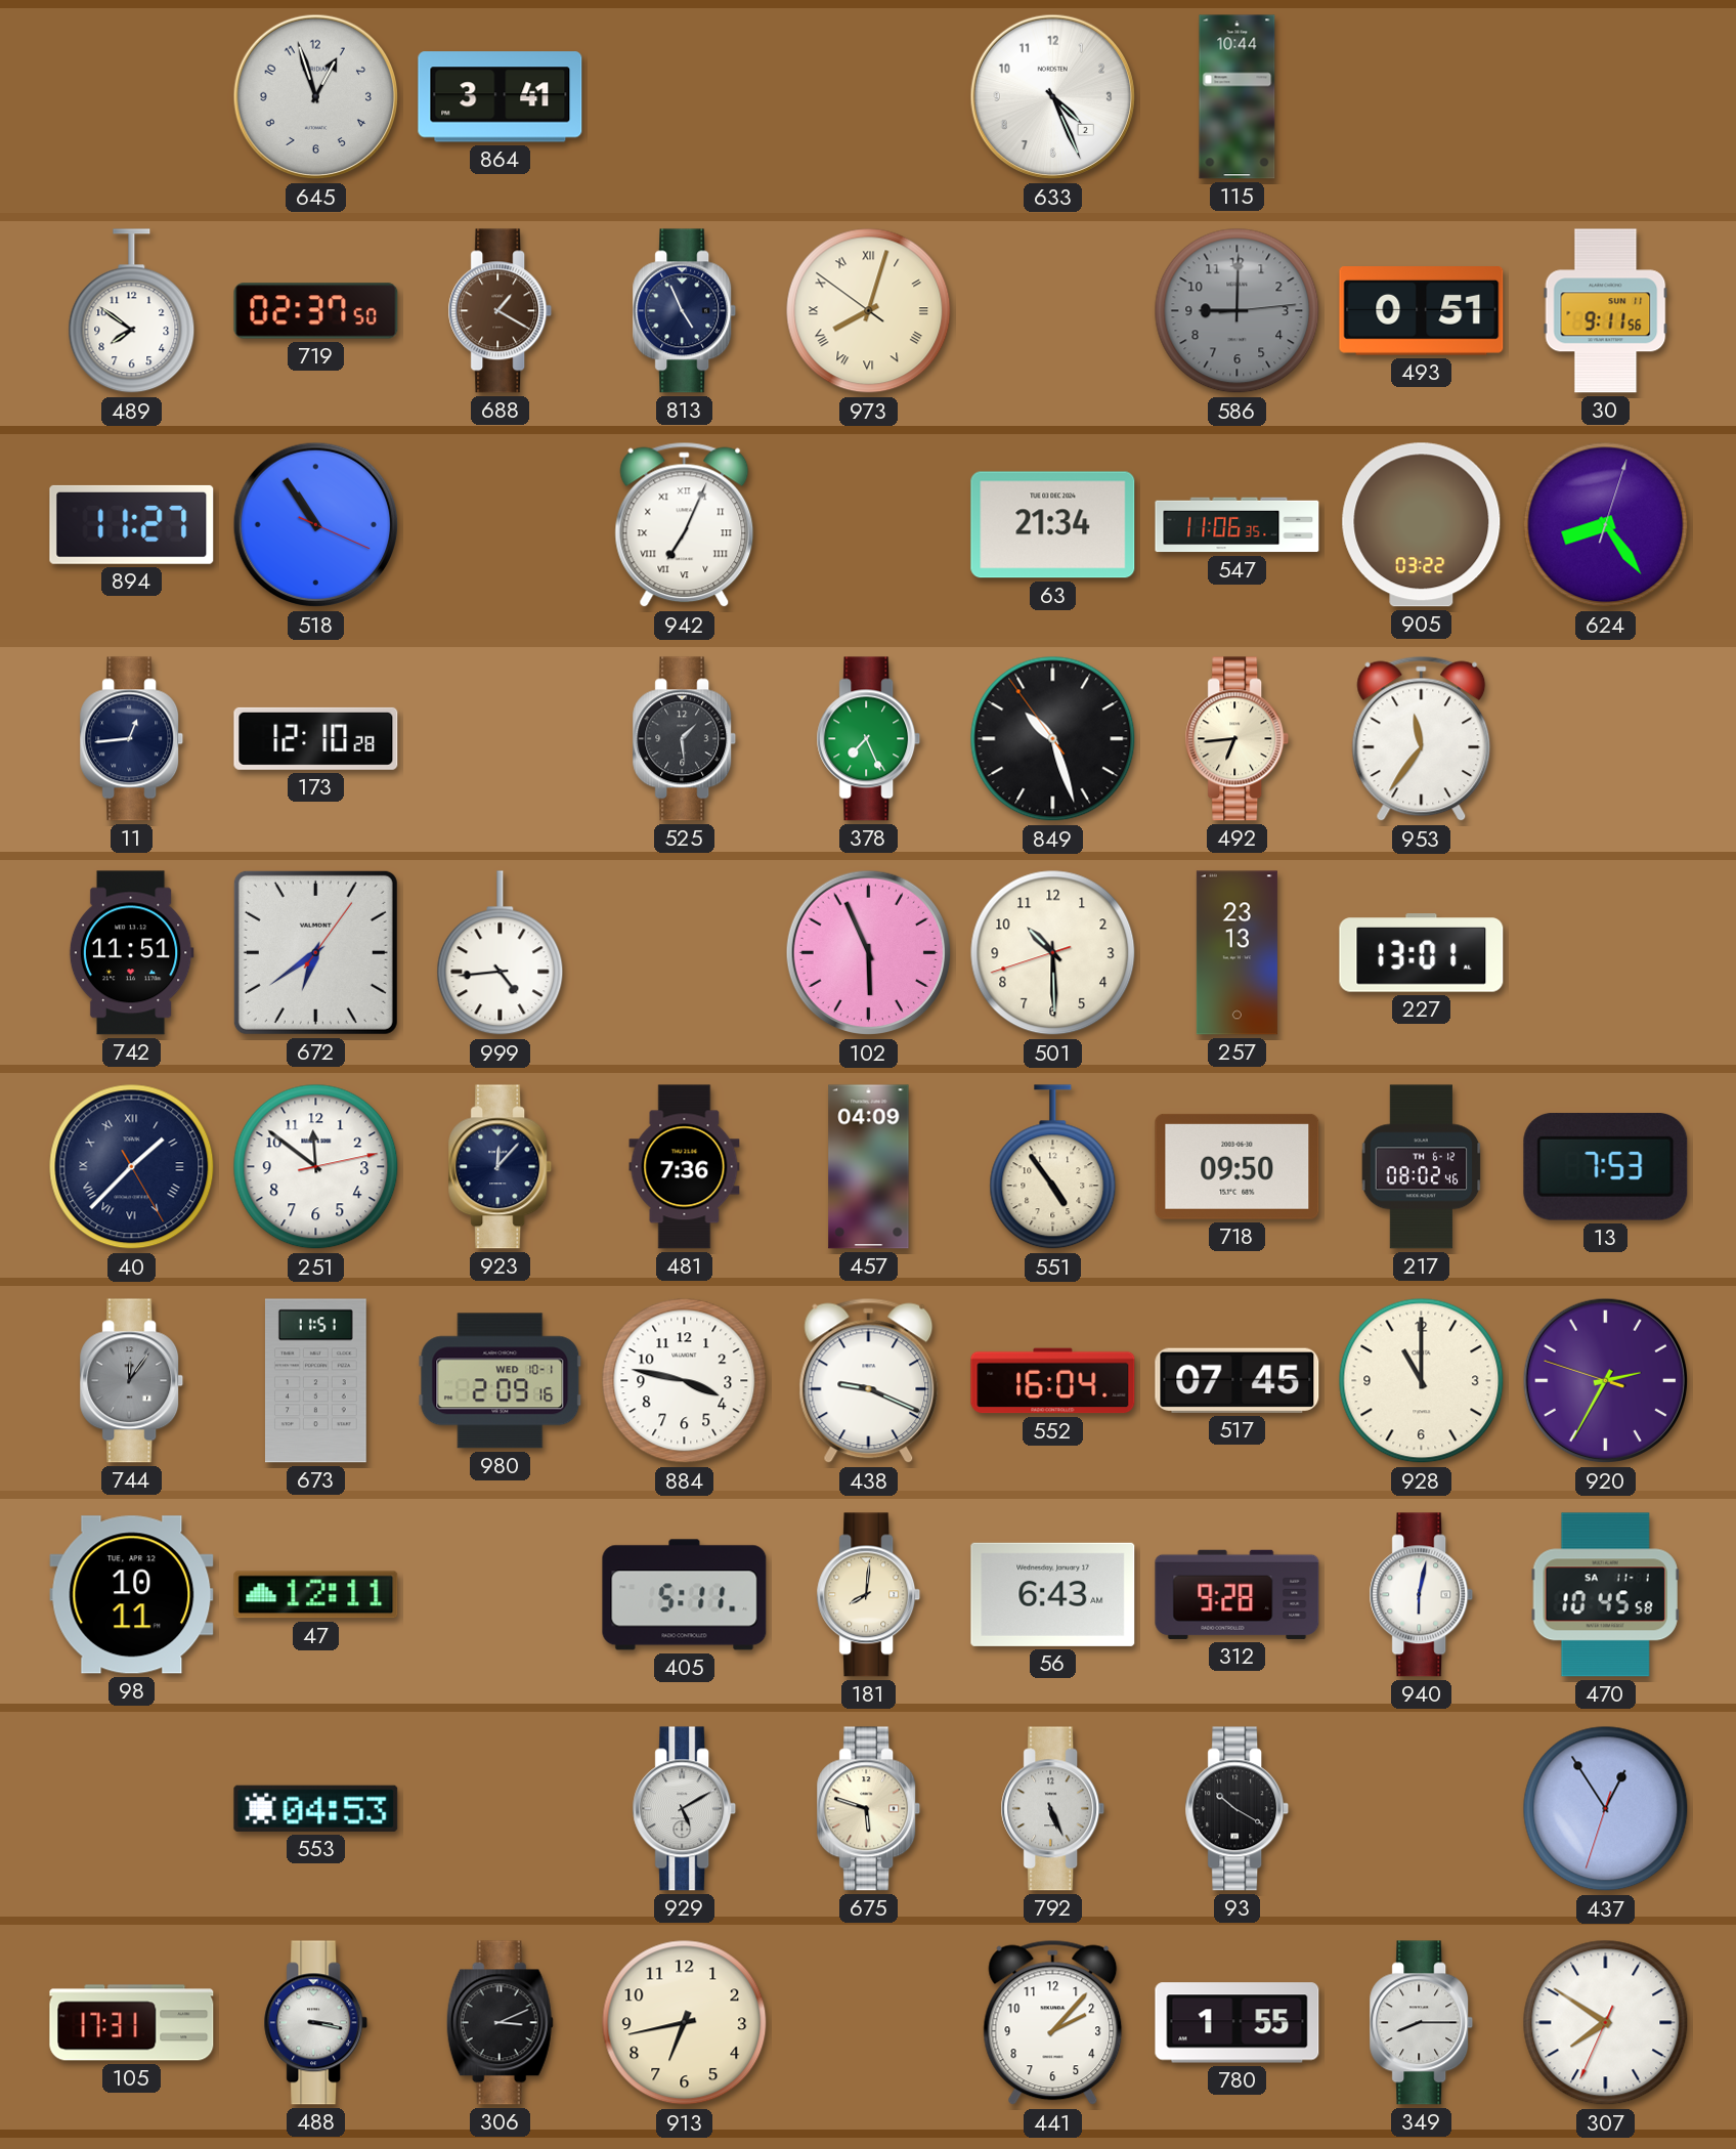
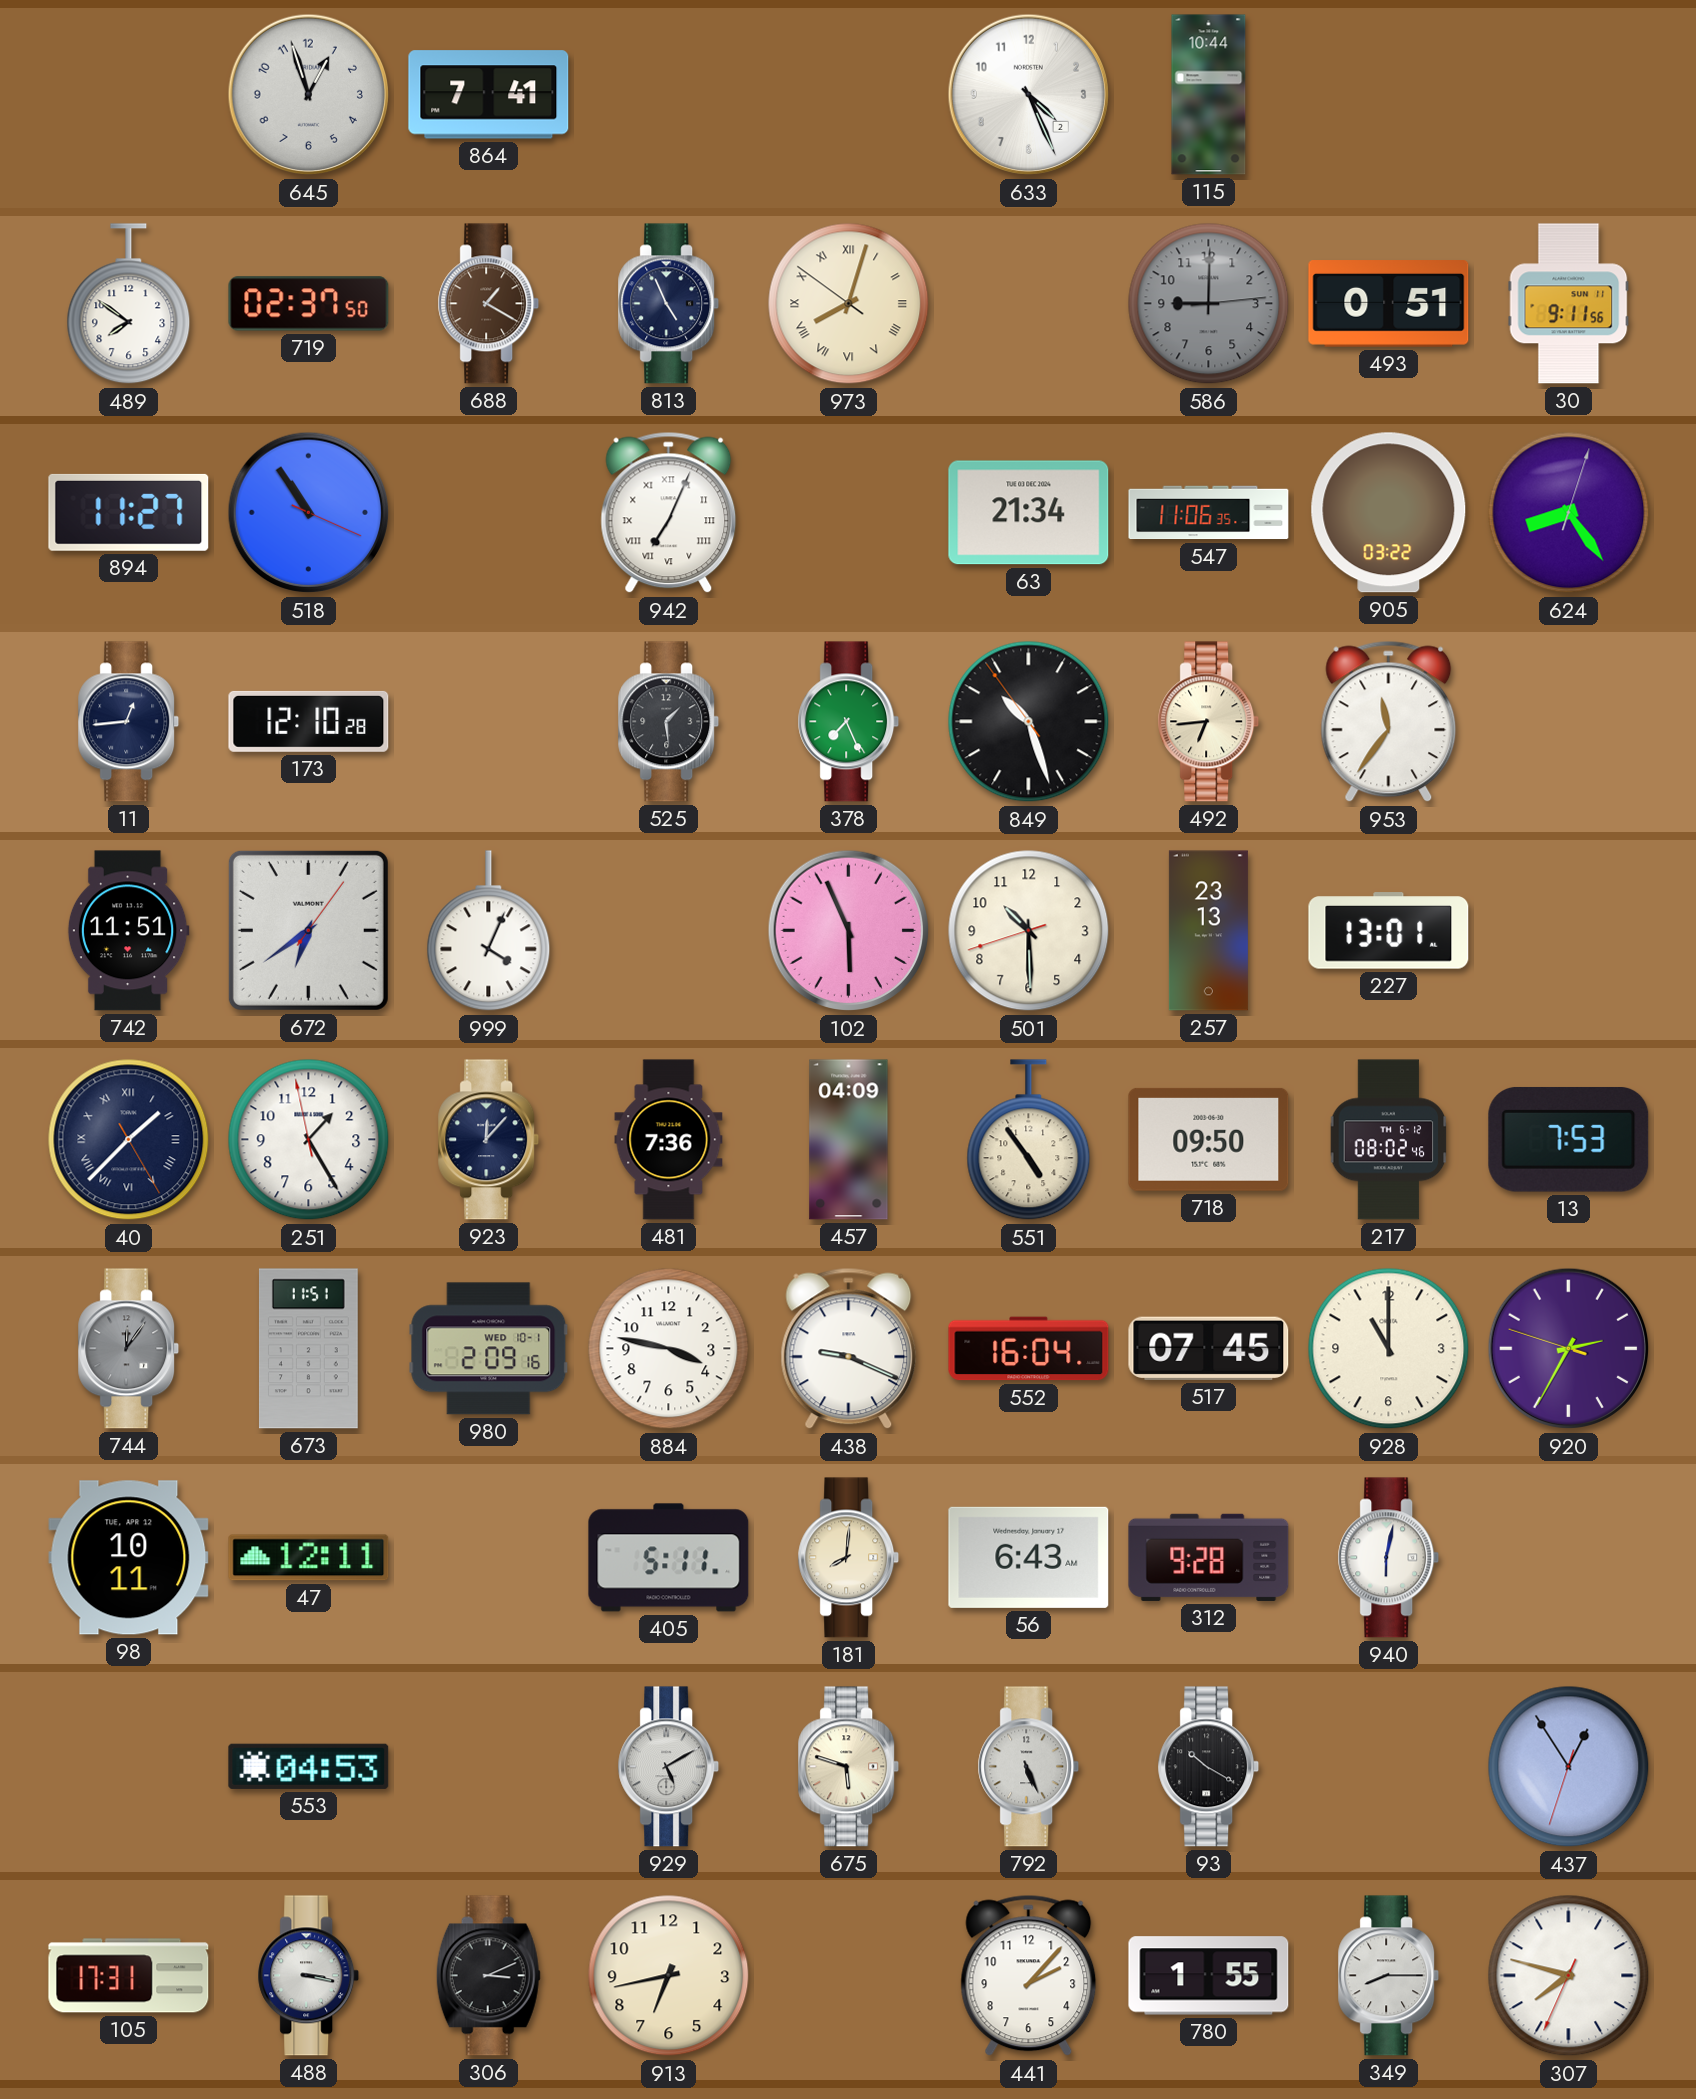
864: 3:41 -> 7:41
999: 4:44 -> 4:04
251: 11:51 -> 1:24
470: 10:45 -> none
307: 7:50 -> 7:47
